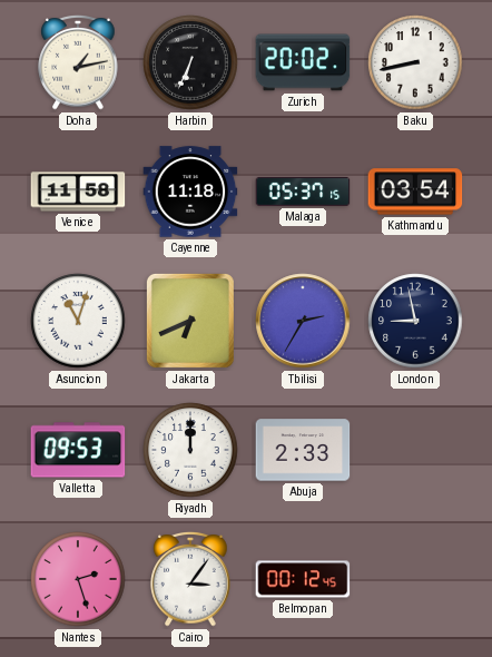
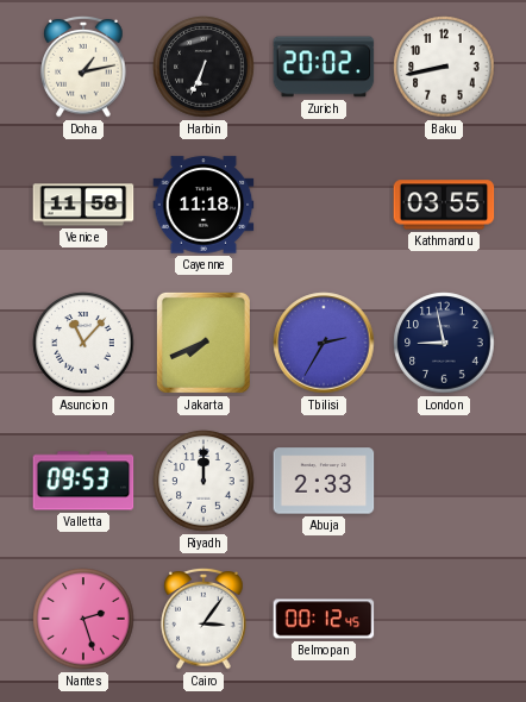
Malaga: 05:37 -> none
Kathmandu: 03:54 -> 03:55
Asuncion: 11:03 -> 11:07
Jakarta: 6:41 -> 7:41
